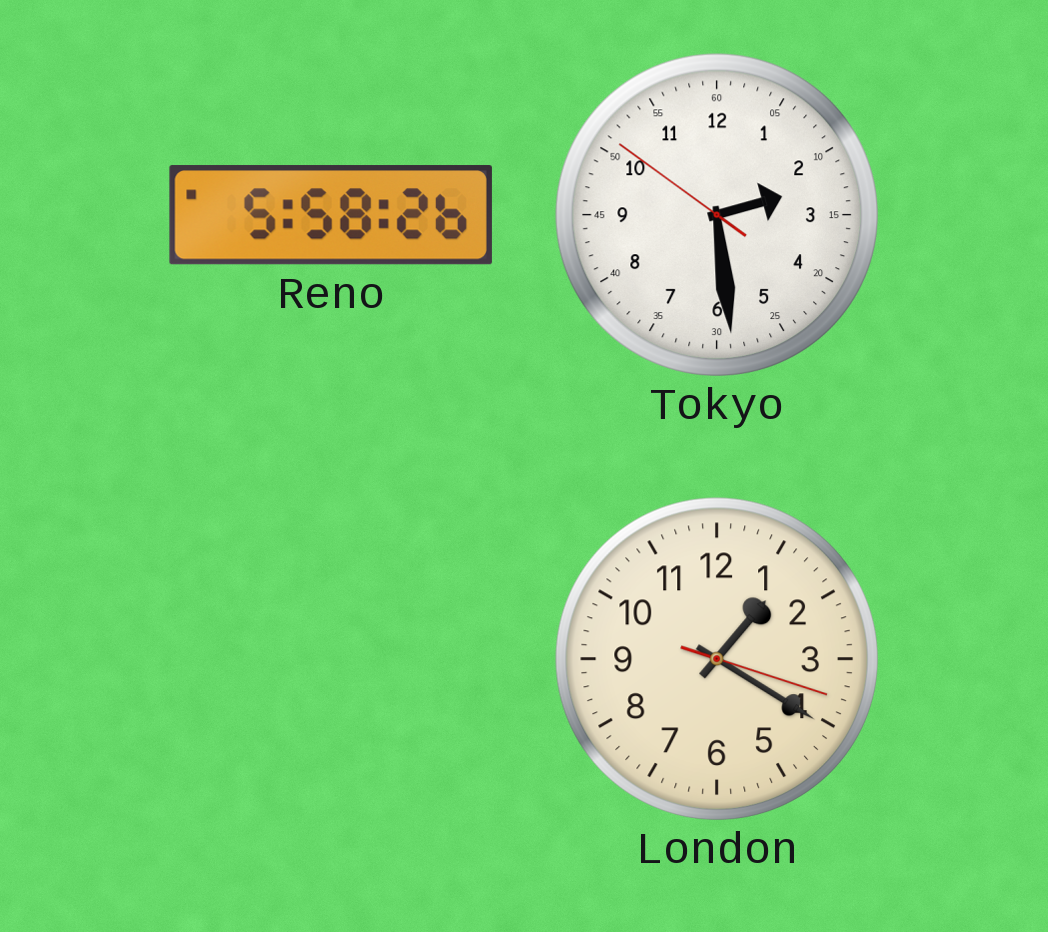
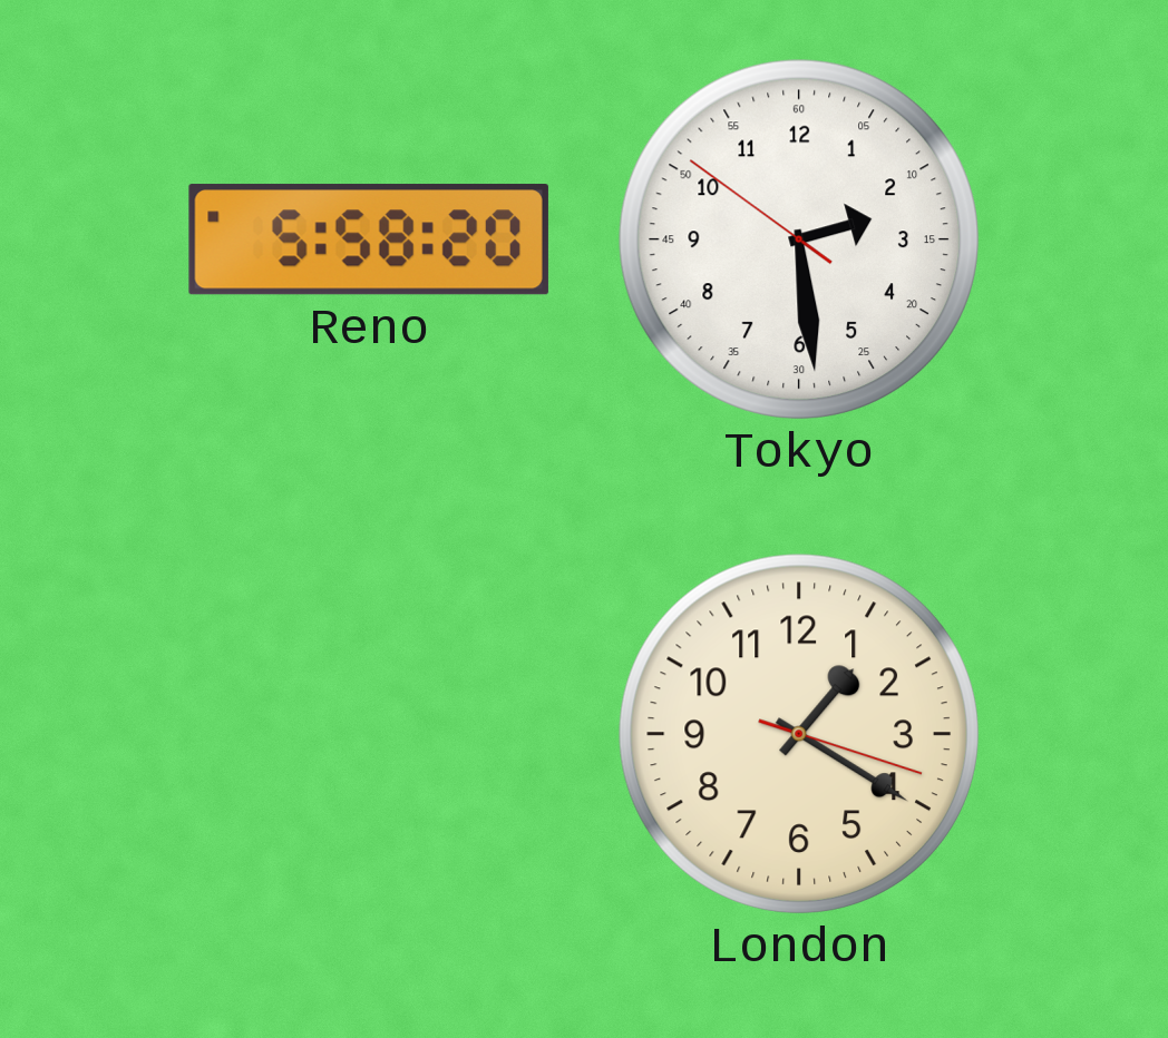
Reno: 5:58:26 -> 5:58:20
